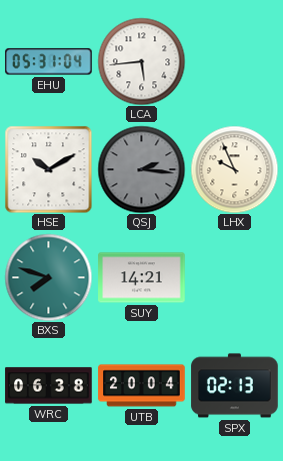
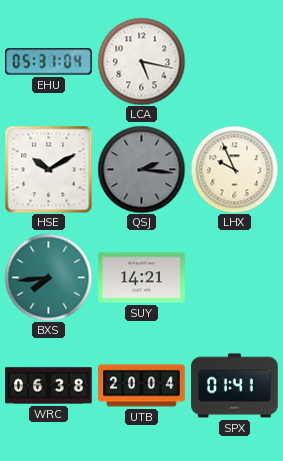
LCA: 5:44 -> 5:17
BXS: 7:48 -> 7:44
SPX: 02:13 -> 01:41
